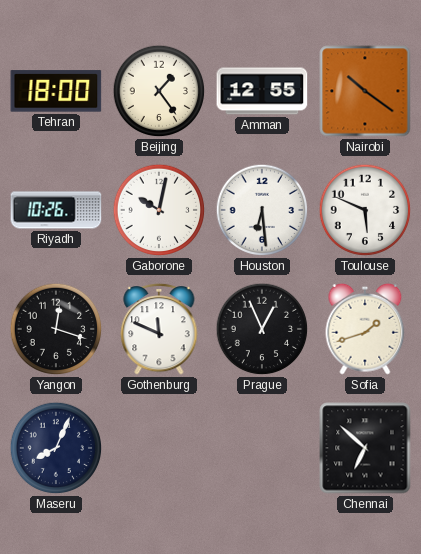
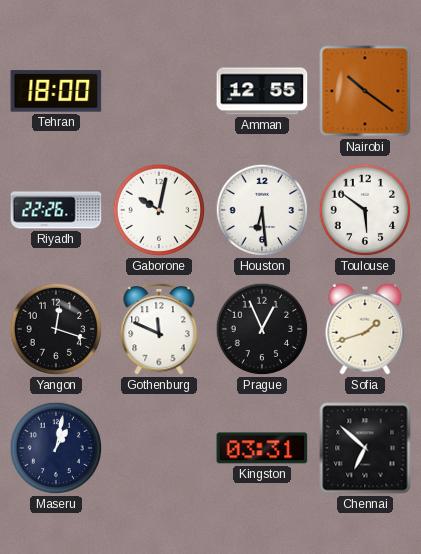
Beijing: 1:24 -> none
Riyadh: 10:26 -> 22:26
Toulouse: 5:49 -> 5:51
Maseru: 8:04 -> 1:02
Kingston: none -> 03:31
